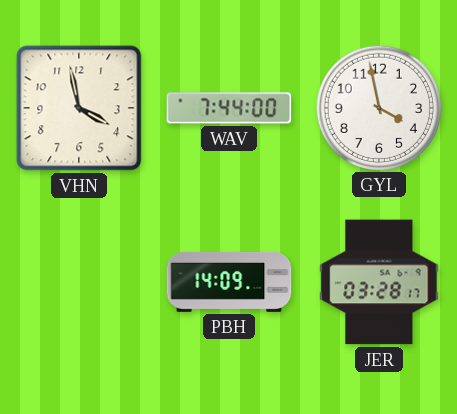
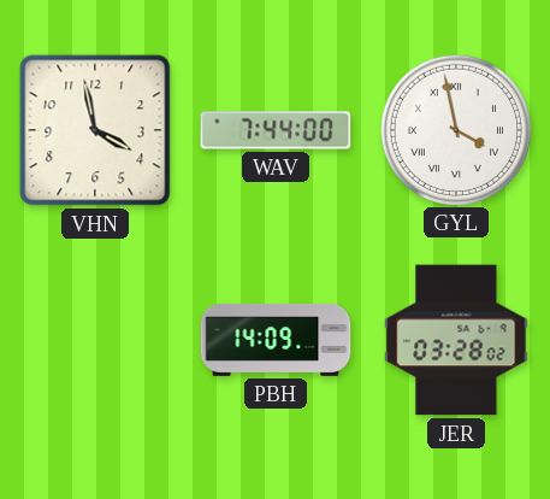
GYL numerals: Arabic -> Roman
JER: 03:28:17 -> 03:28:02
